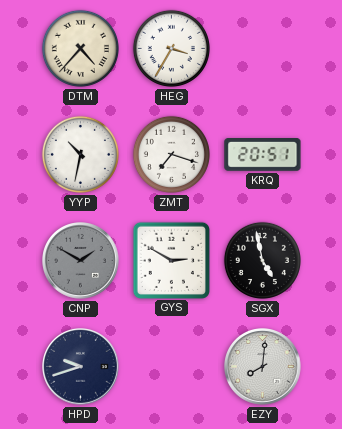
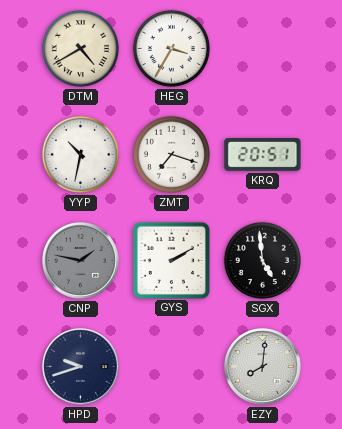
DTM: 4:37 -> 4:40
CNP: 1:50 -> 1:47
GYS: 2:50 -> 2:10
SGX: 4:58 -> 4:59
